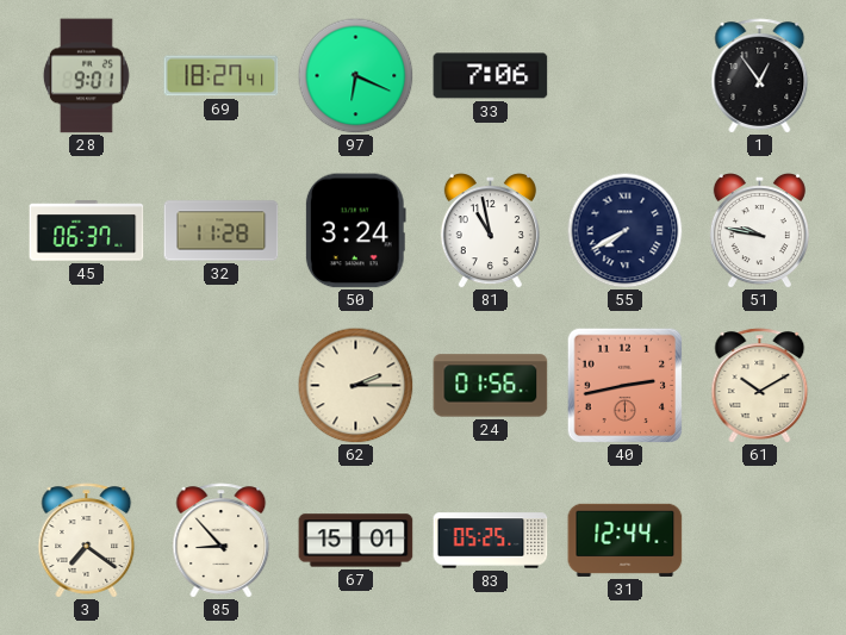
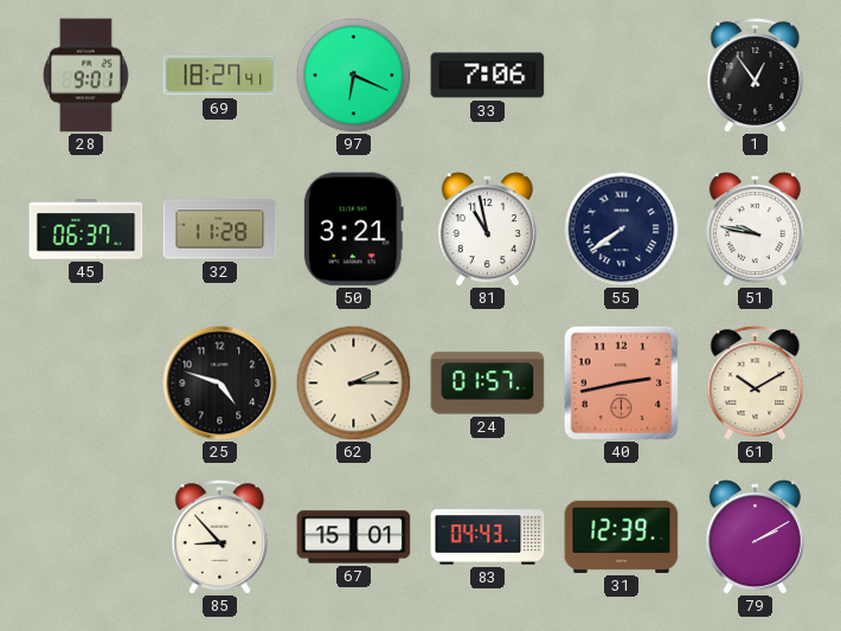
50: 3:24 -> 3:21
55: 7:40 -> 7:39
25: none -> 4:48
24: 01:56 -> 01:57
3: 7:21 -> none
83: 05:25 -> 04:43
31: 12:44 -> 12:39
79: none -> 2:10
